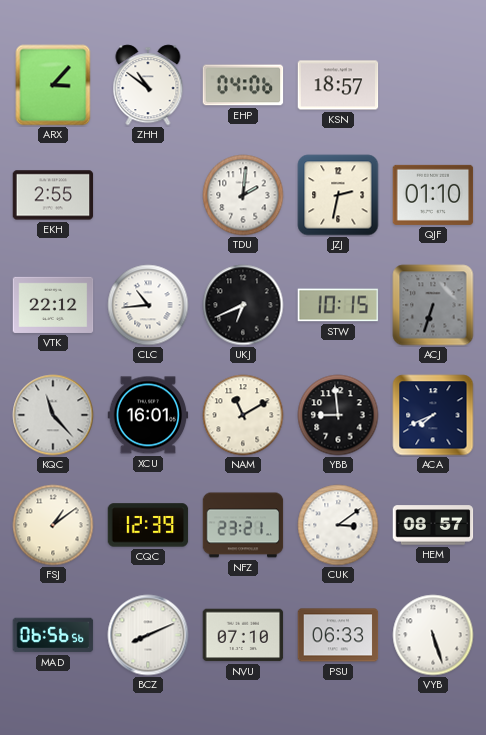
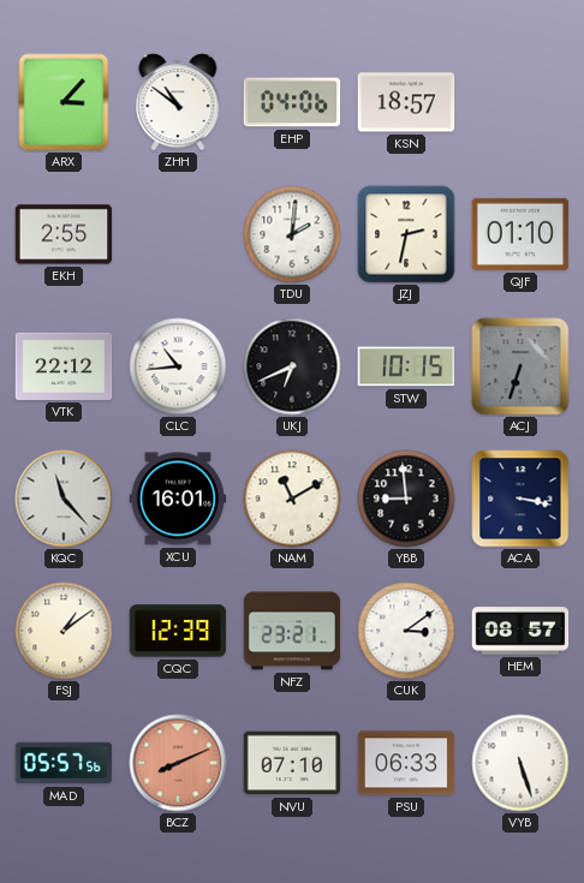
ACA: 7:41 -> 3:17
MAD: 06:56 -> 05:57
BCZ dial: white -> salmon
